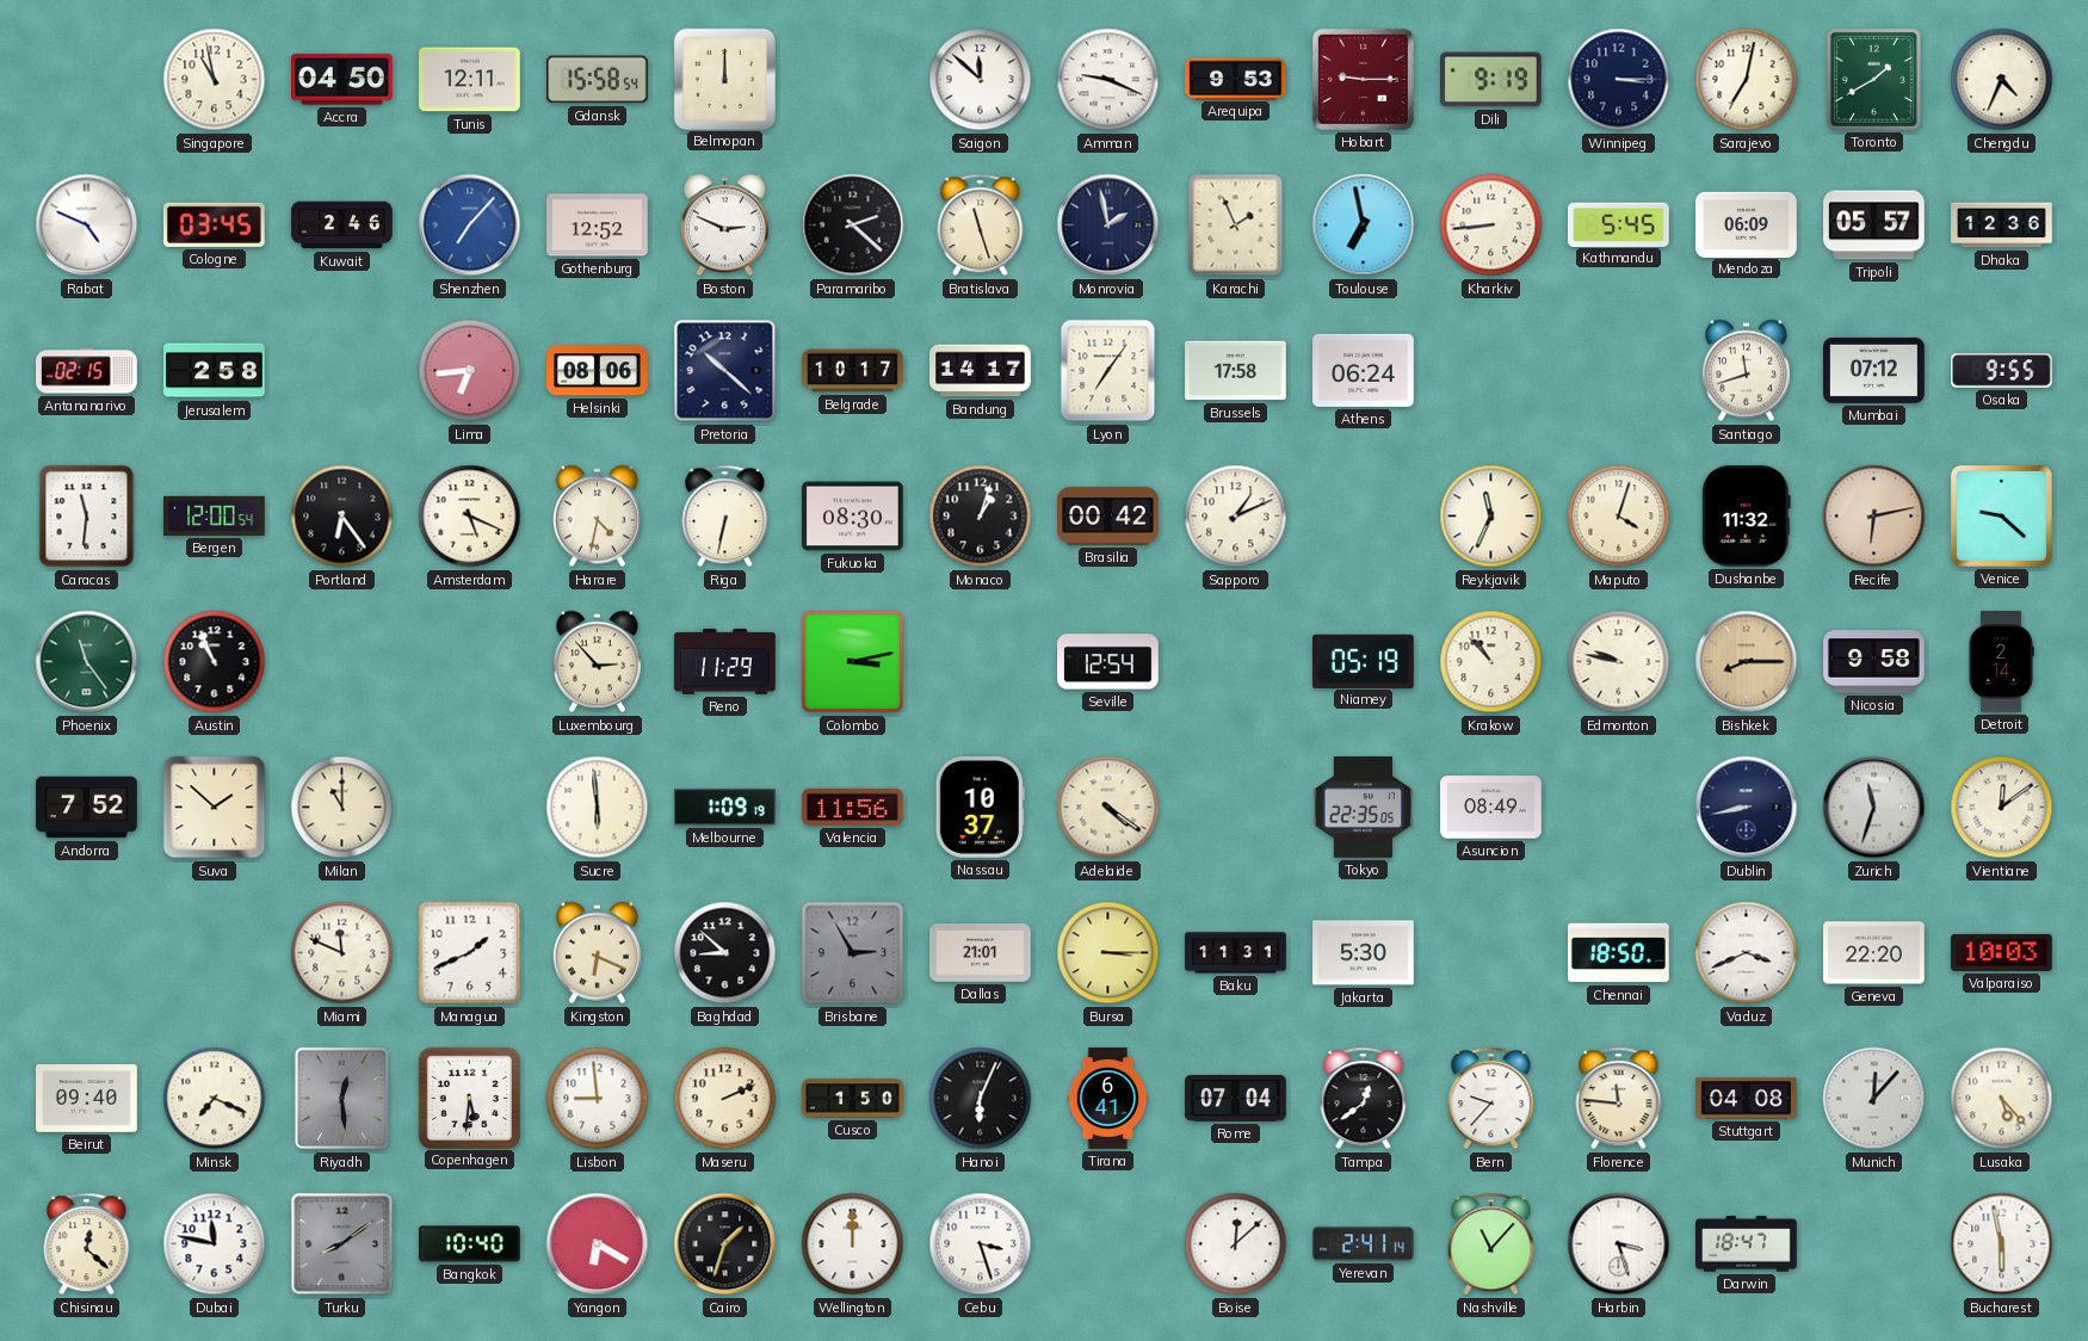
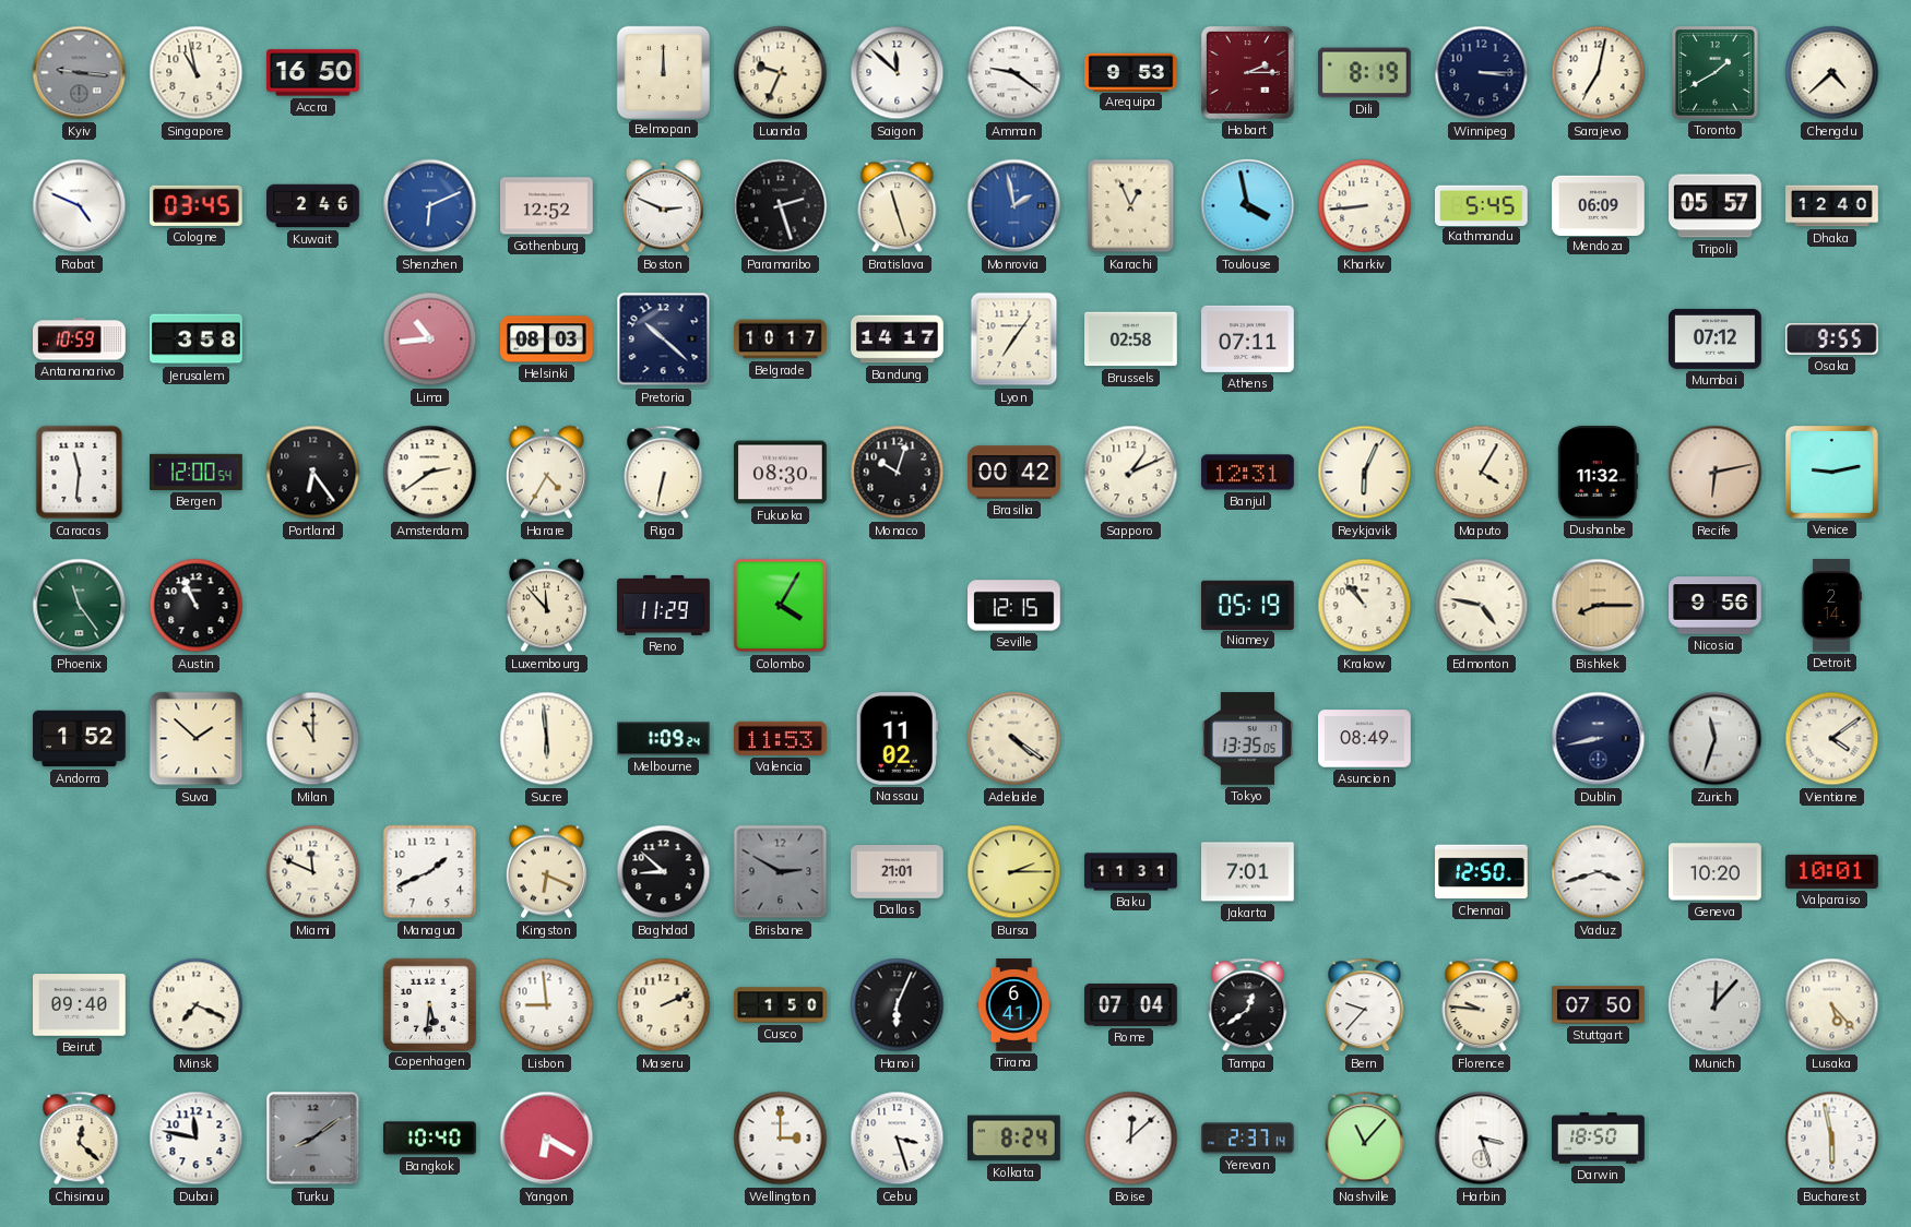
Kyiv: none -> 9:16
Accra: 04:50 -> 16:50
Tunis: 12:11 -> none
Gdansk: 15:58 -> none
Luanda: none -> 9:34
Amman: 9:19 -> 9:21
Hobart: 9:15 -> 2:15
Dili: 9:19 -> 8:19
Chengdu: 4:34 -> 4:38
Shenzhen: 7:07 -> 6:11
Paramaribo: 2:22 -> 2:27
Monrovia dial: navy -> blue
Karachi: 1:56 -> 12:56
Toulouse: 6:58 -> 3:58
Dhaka: 12:36 -> 12:40
Antananarivo: 02:15 -> 10:59
Jerusalem: 2:58 -> 3:58
Lima: 6:44 -> 10:44
Helsinki: 08:06 -> 08:03
Brussels: 17:58 -> 02:58
Athens: 06:24 -> 07:11
Santiago: 11:42 -> none
Amsterdam: 5:19 -> 2:39
Harare: 4:32 -> 4:35
Monaco: 1:03 -> 10:03
Banjul: none -> 12:31
Reykjavik: 11:34 -> 6:04
Maputo: 4:03 -> 4:05
Venice: 9:22 -> 9:13
Luxembourg: 2:53 -> 11:53
Colombo: 3:13 -> 4:05
Seville: 12:54 -> 12:15
Edmonton: 9:47 -> 4:47
Nicosia: 9:58 -> 9:56
Andorra: 7:52 -> 1:52
Melbourne: 1:09:19 -> 1:09:24
Valencia: 11:56 -> 11:53
Nassau: 10:37 -> 11:02
Tokyo: 22:35 -> 13:35
Vientiane: 12:09 -> 4:09
Brisbane: 2:55 -> 2:50
Bursa: 3:15 -> 2:15
Jakarta: 5:30 -> 7:01
Chennai: 18:50 -> 12:50
Vaduz: 3:41 -> 3:42
Geneva: 22:20 -> 10:20
Valparaiso: 10:03 -> 10:01
Riyadh: 12:29 -> none
Florence: 11:46 -> 9:46
Stuttgart: 04:08 -> 07:50
Cairo: 1:33 -> none
Wellington: 12:00 -> 3:00
Kolkata: none -> 8:24
Yerevan: 2:41 -> 2:37
Darwin: 18:47 -> 18:50
